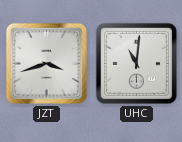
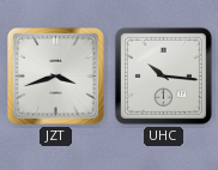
UHC: 11:01 -> 10:16
